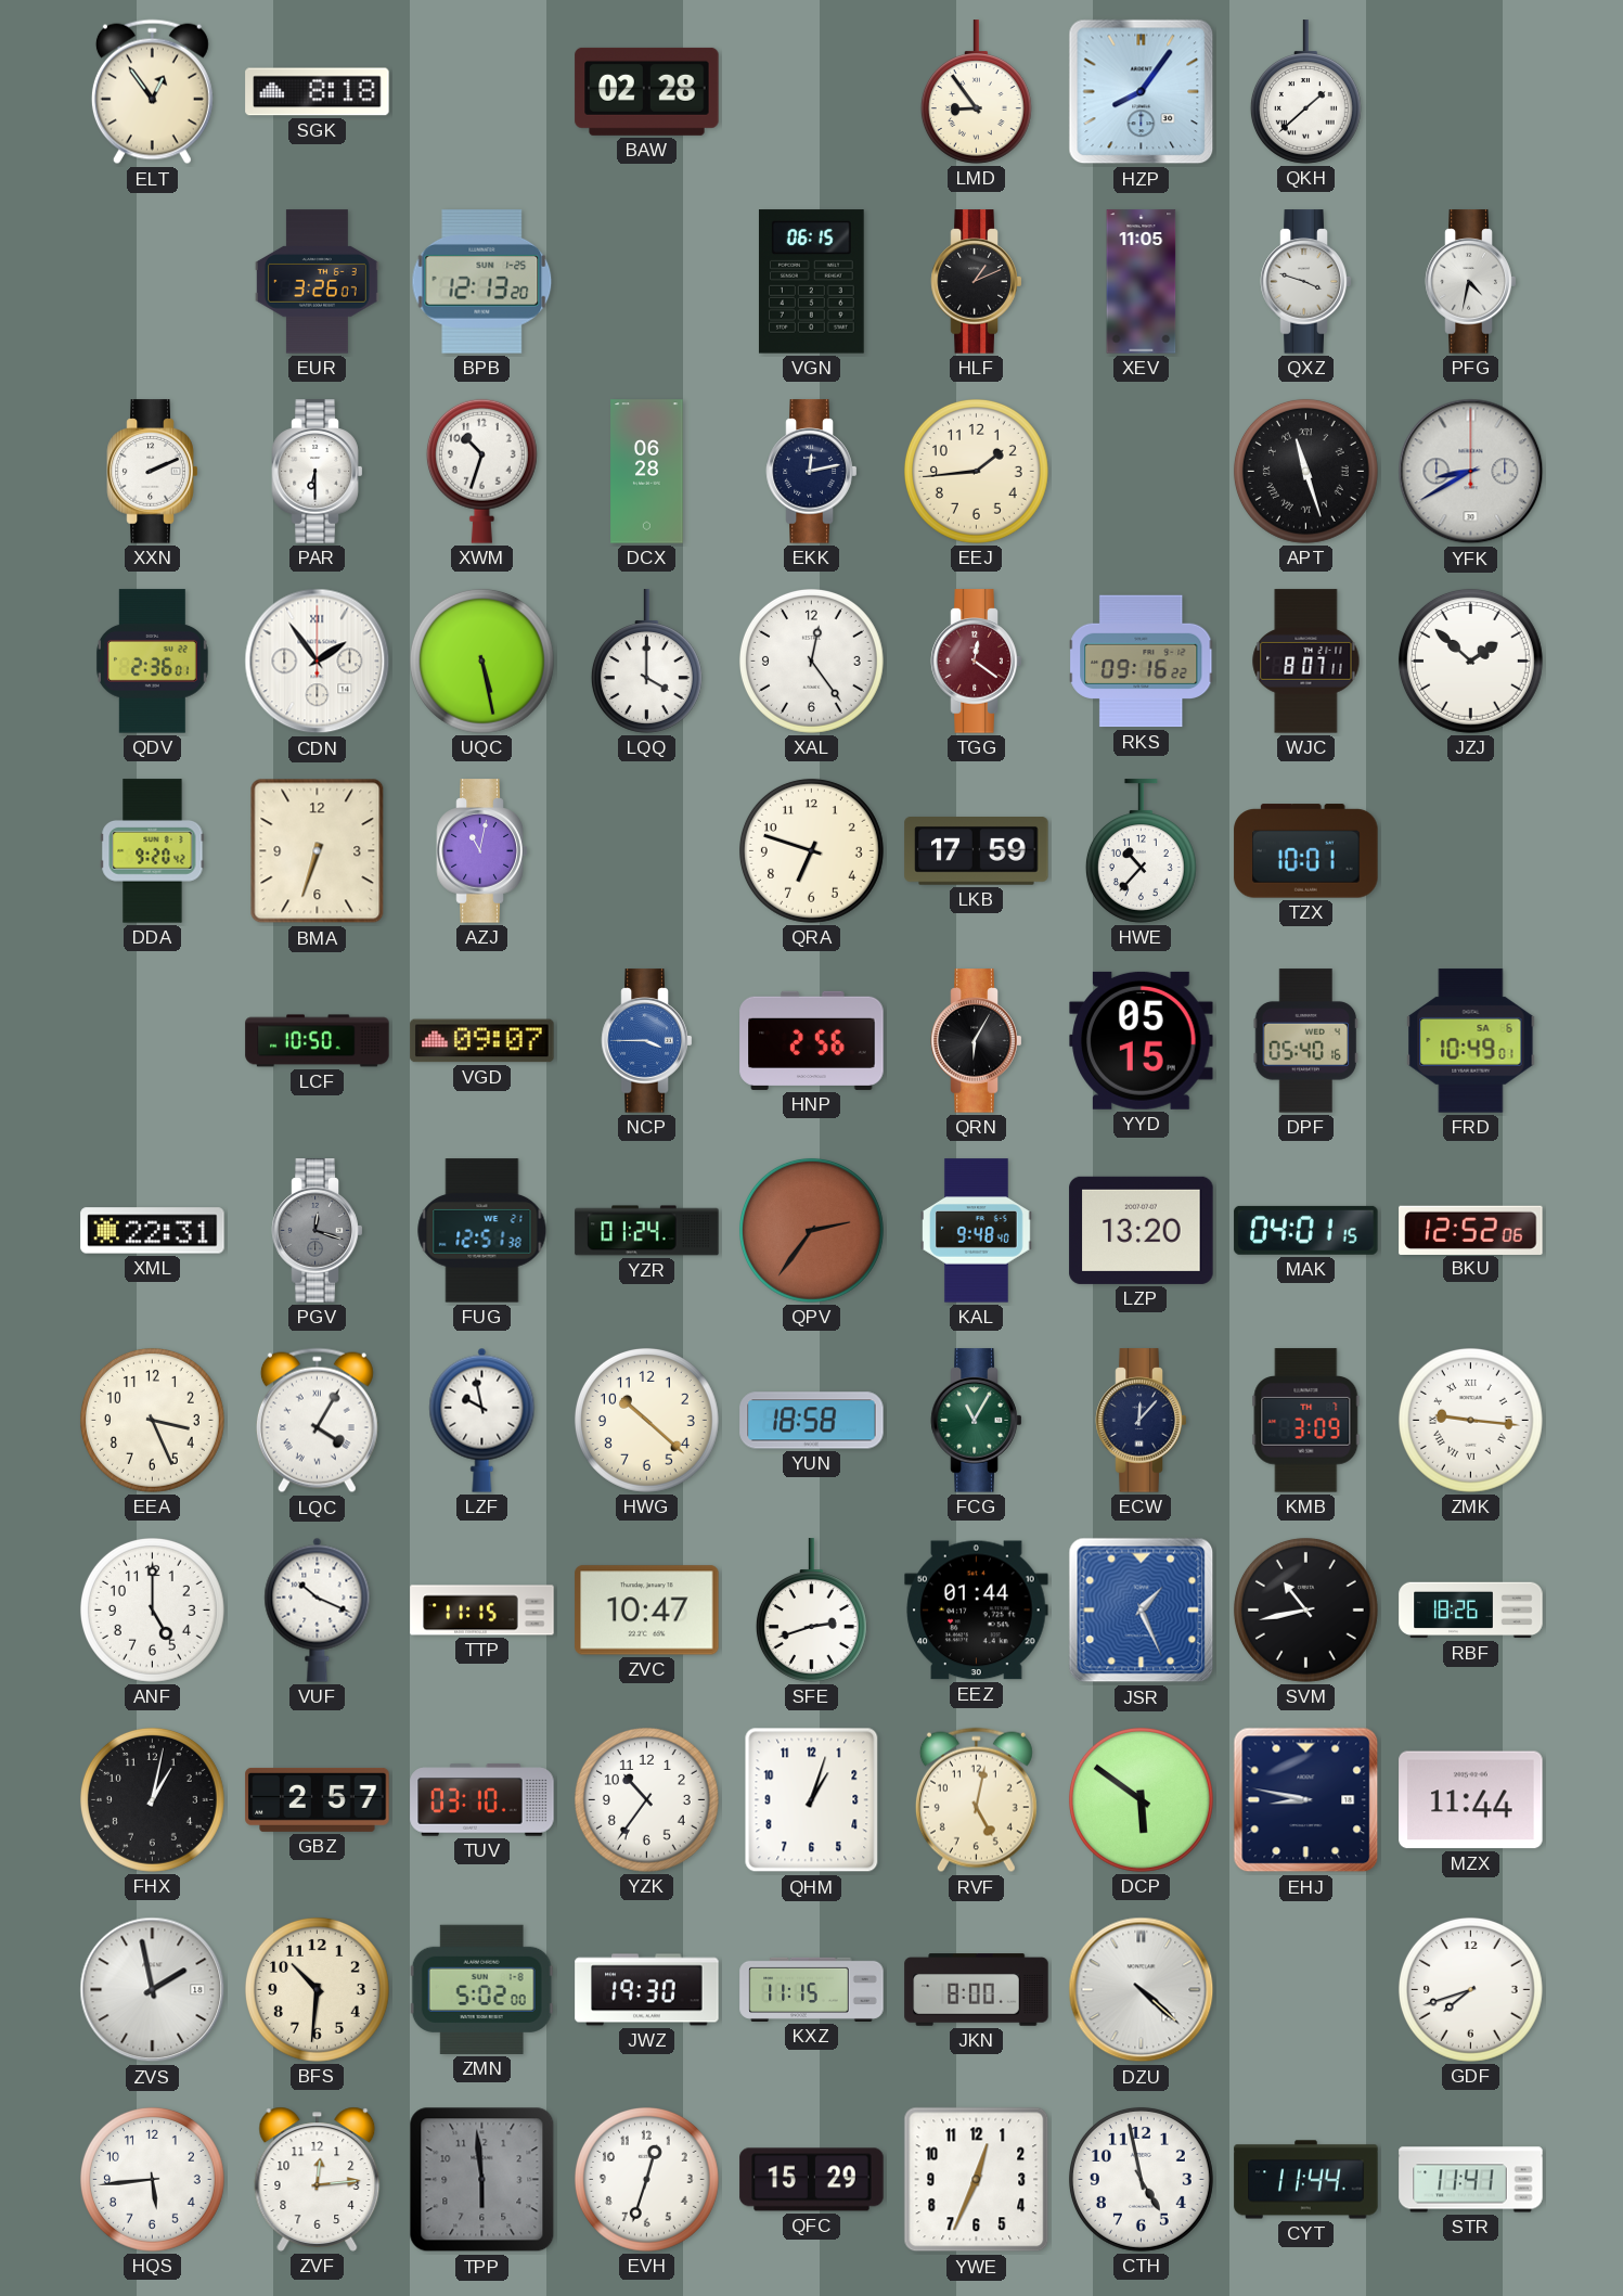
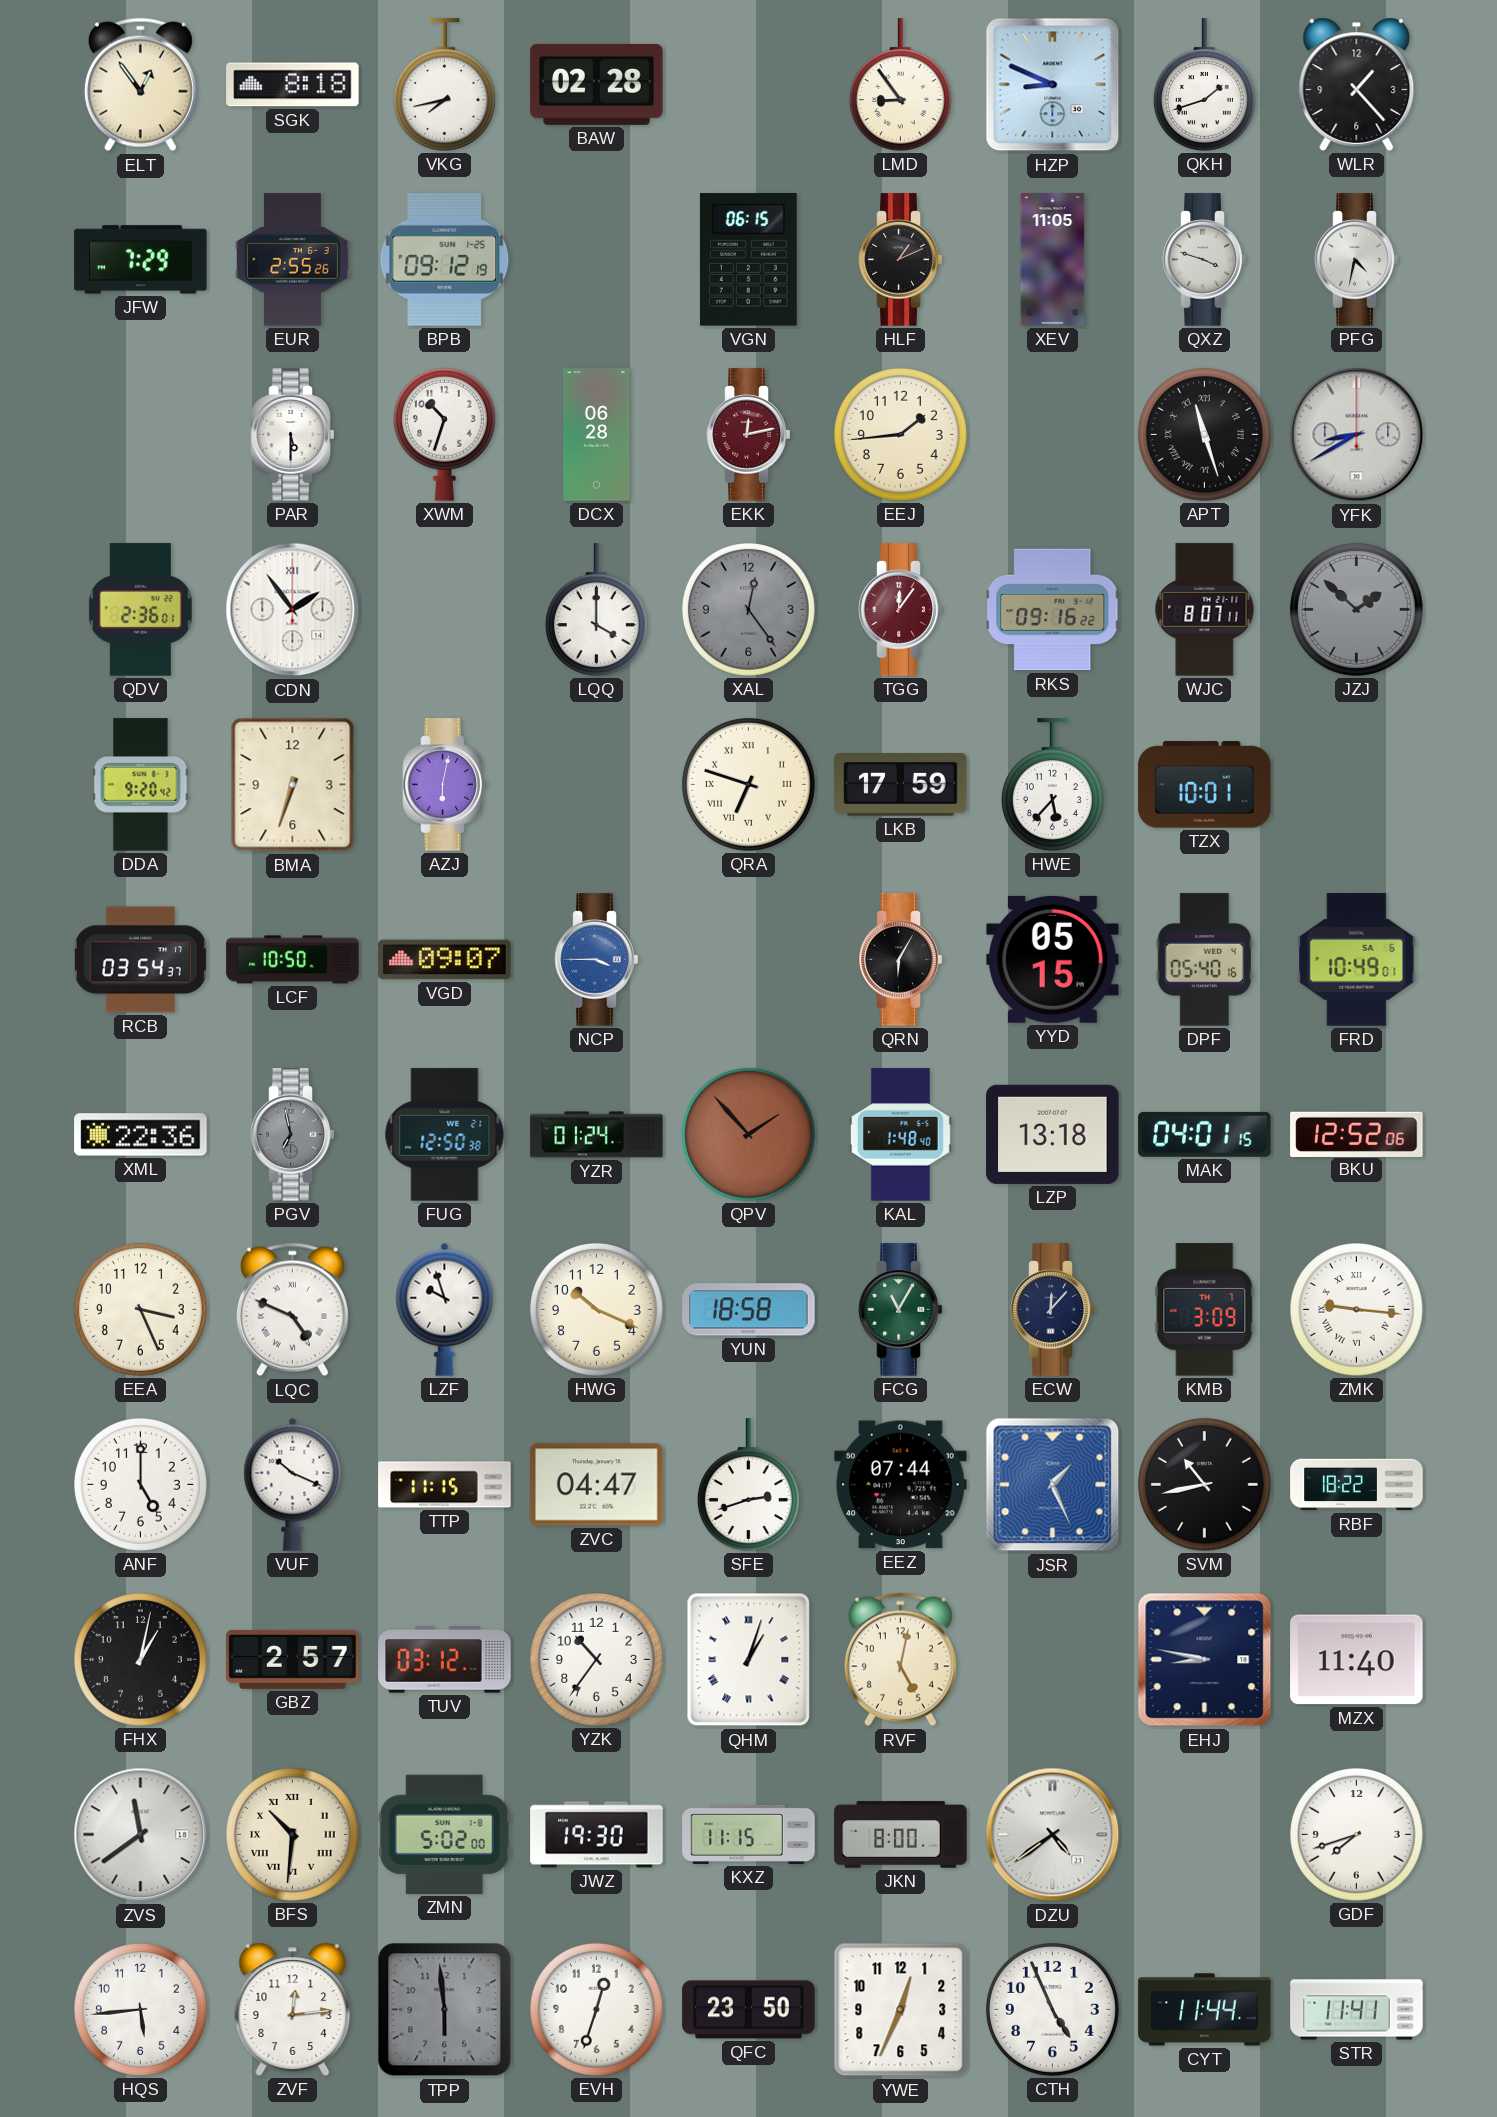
VKG: none -> 7:43
HZP: 8:06 -> 8:49
QKH: 1:38 -> 1:42
WLR: none -> 1:23
JFW: none -> 7:29
EUR: 3:26 -> 2:55
BPB: 12:13 -> 09:12
XXN: 2:11 -> none
PAR: 6:30 -> 5:30
EKK dial: navy -> burgundy
UQC: 5:28 -> none
XAL dial: white -> grey
TGG: 12:21 -> 12:06
JZJ dial: white -> grey
AZJ: 11:02 -> 6:02
QRA numerals: Arabic -> Roman
HWE: 10:37 -> 5:37
RCB: none -> 03:54
HNP: 2:56 -> none
XML: 22:31 -> 22:36
PGV: 12:18 -> 6:58
FUG: 12:51 -> 12:50
QPV: 2:36 -> 1:53
KAL: 9:48 -> 1:48
LZP: 13:20 -> 13:18
LQC: 4:05 -> 4:49
LZF: 9:58 -> 9:57
HWG: 10:22 -> 10:19
ZVC: 10:47 -> 04:47
EEZ: 01:44 -> 07:44
RBF: 18:26 -> 18:22
TUV: 03:10 -> 03:12
QHM numerals: Arabic -> Roman
DCP: 5:51 -> none
MZX: 11:44 -> 11:40
ZVS: 1:58 -> 11:39
BFS numerals: Arabic -> Roman
DZU: 4:22 -> 4:39
QFC: 15:29 -> 23:50
CTH: 4:58 -> 4:56
